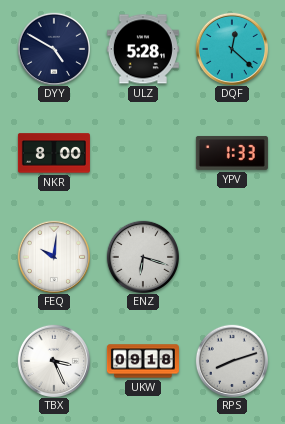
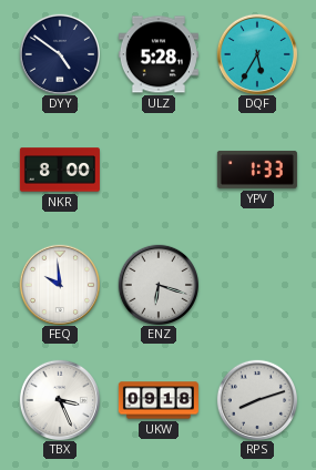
DYY: 4:50 -> 4:51
DQF: 12:22 -> 5:35
FEQ: 10:01 -> 9:59
